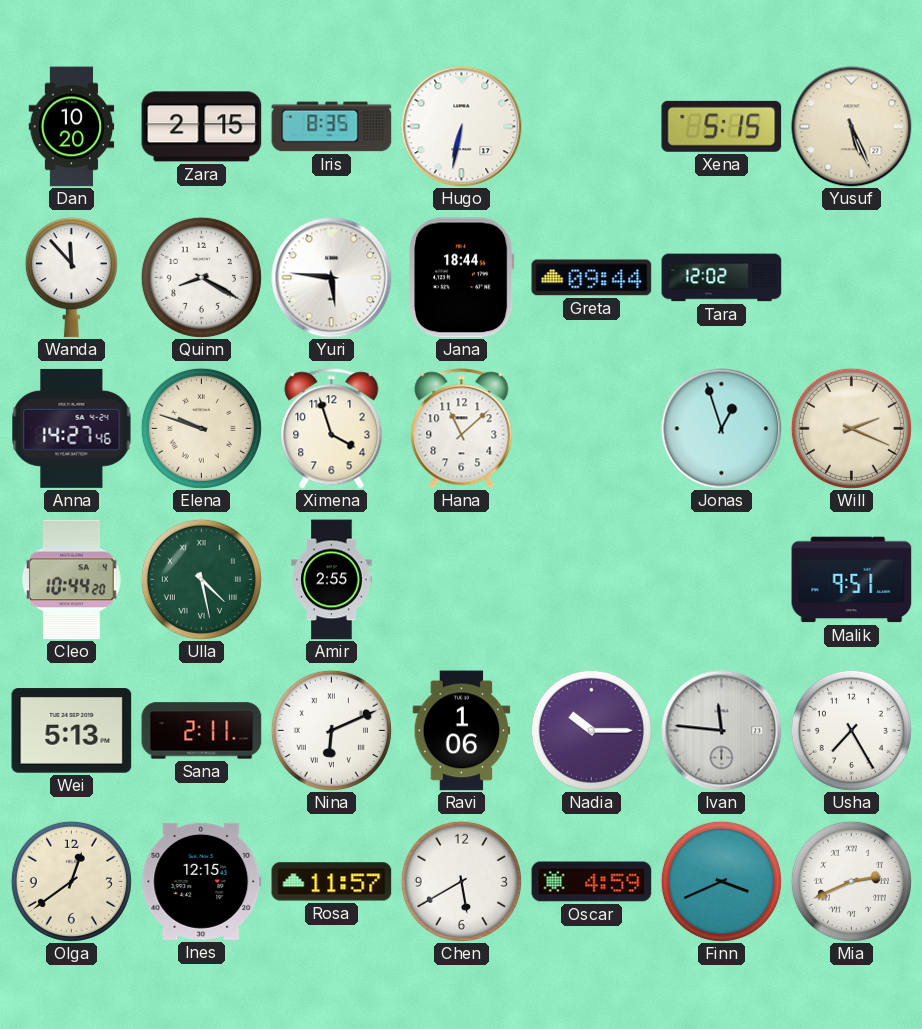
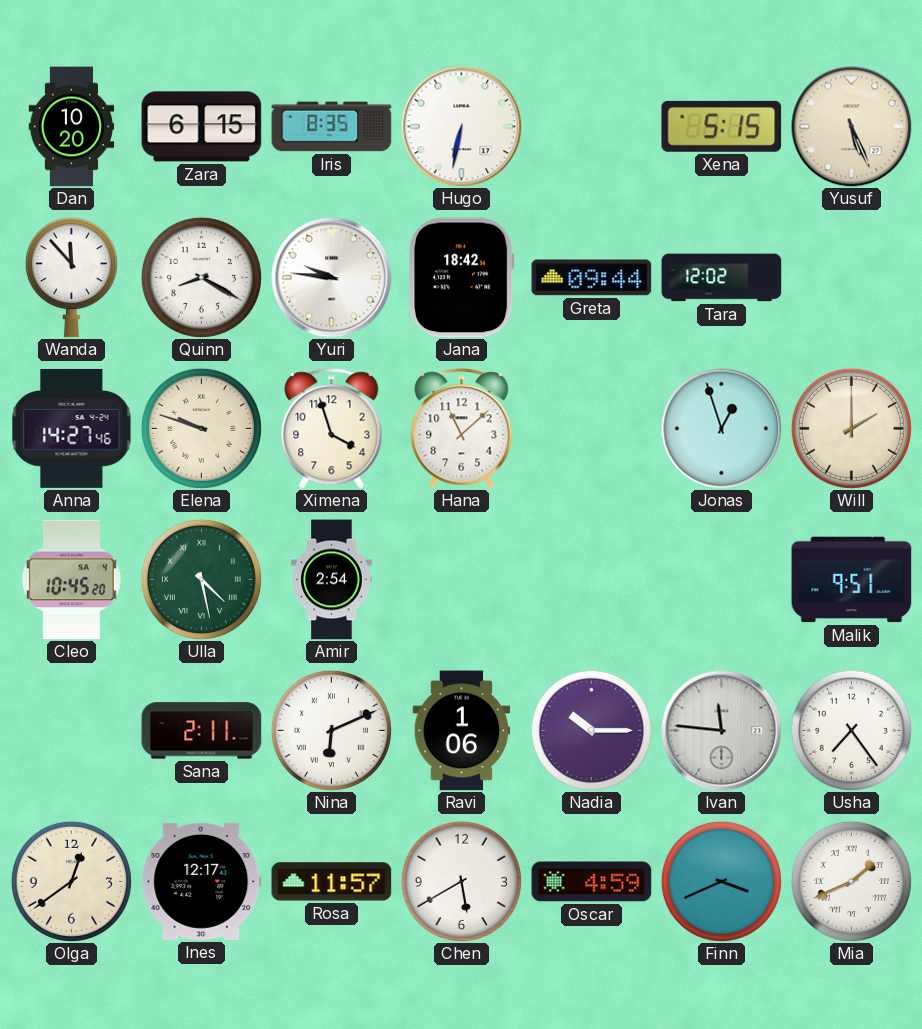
Zara: 2:15 -> 6:15
Yuri: 5:46 -> 9:46
Jana: 18:44 -> 18:42
Will: 2:19 -> 2:00
Cleo: 10:44 -> 10:45
Amir: 2:55 -> 2:54
Wei: 5:13 -> none
Usha: 7:25 -> 7:24
Ines: 12:15 -> 12:17
Mia: 2:41 -> 1:41
